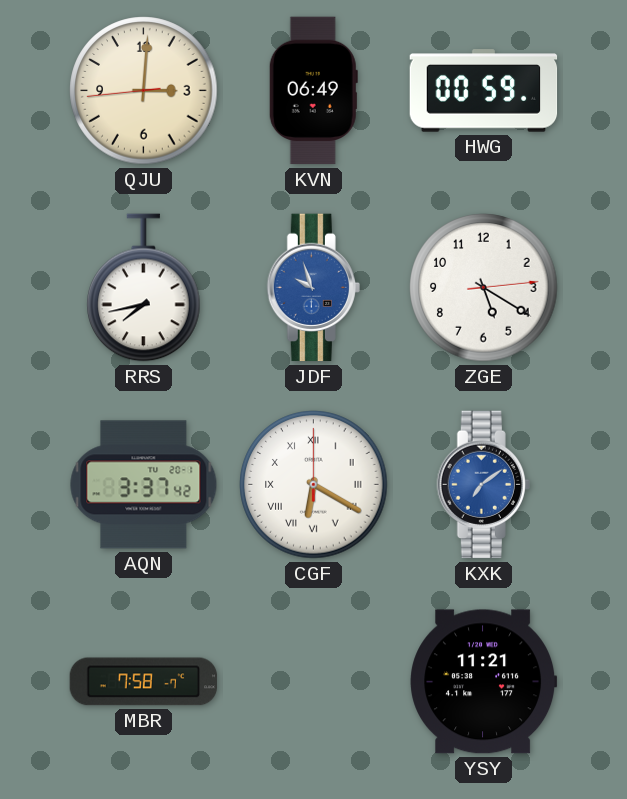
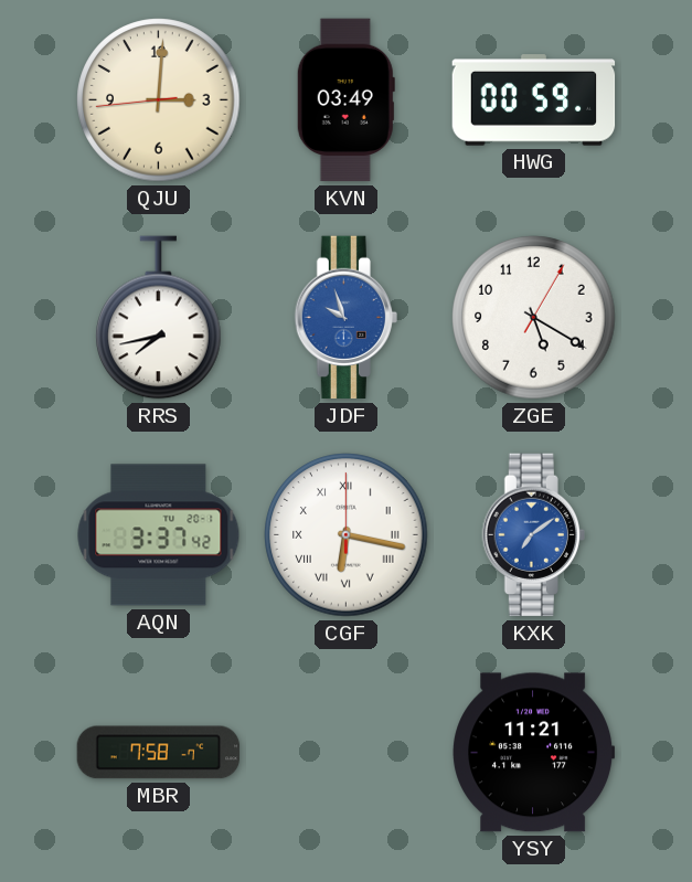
KVN: 06:49 -> 03:49
ZGE: 5:20:14 -> 5:20:05
CGF: 6:20 -> 6:17
